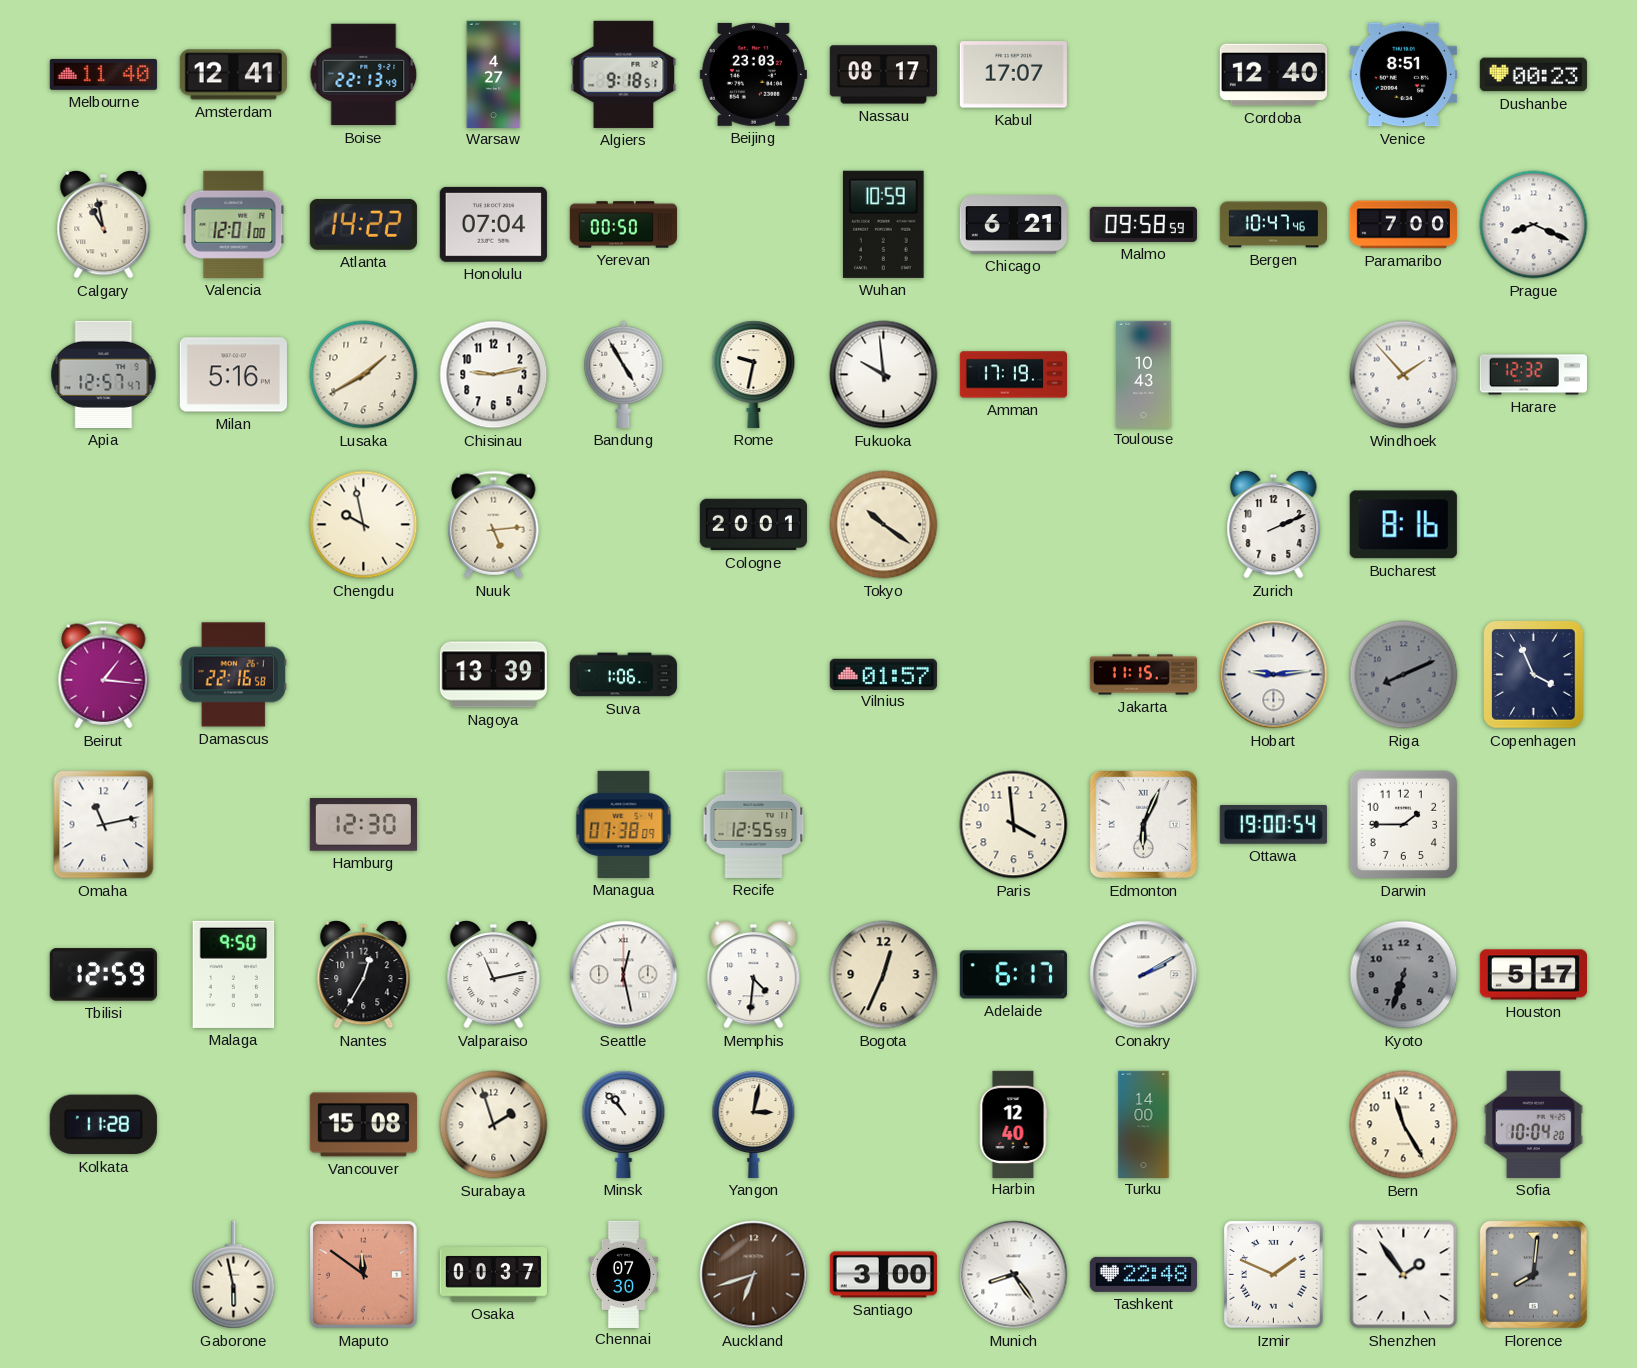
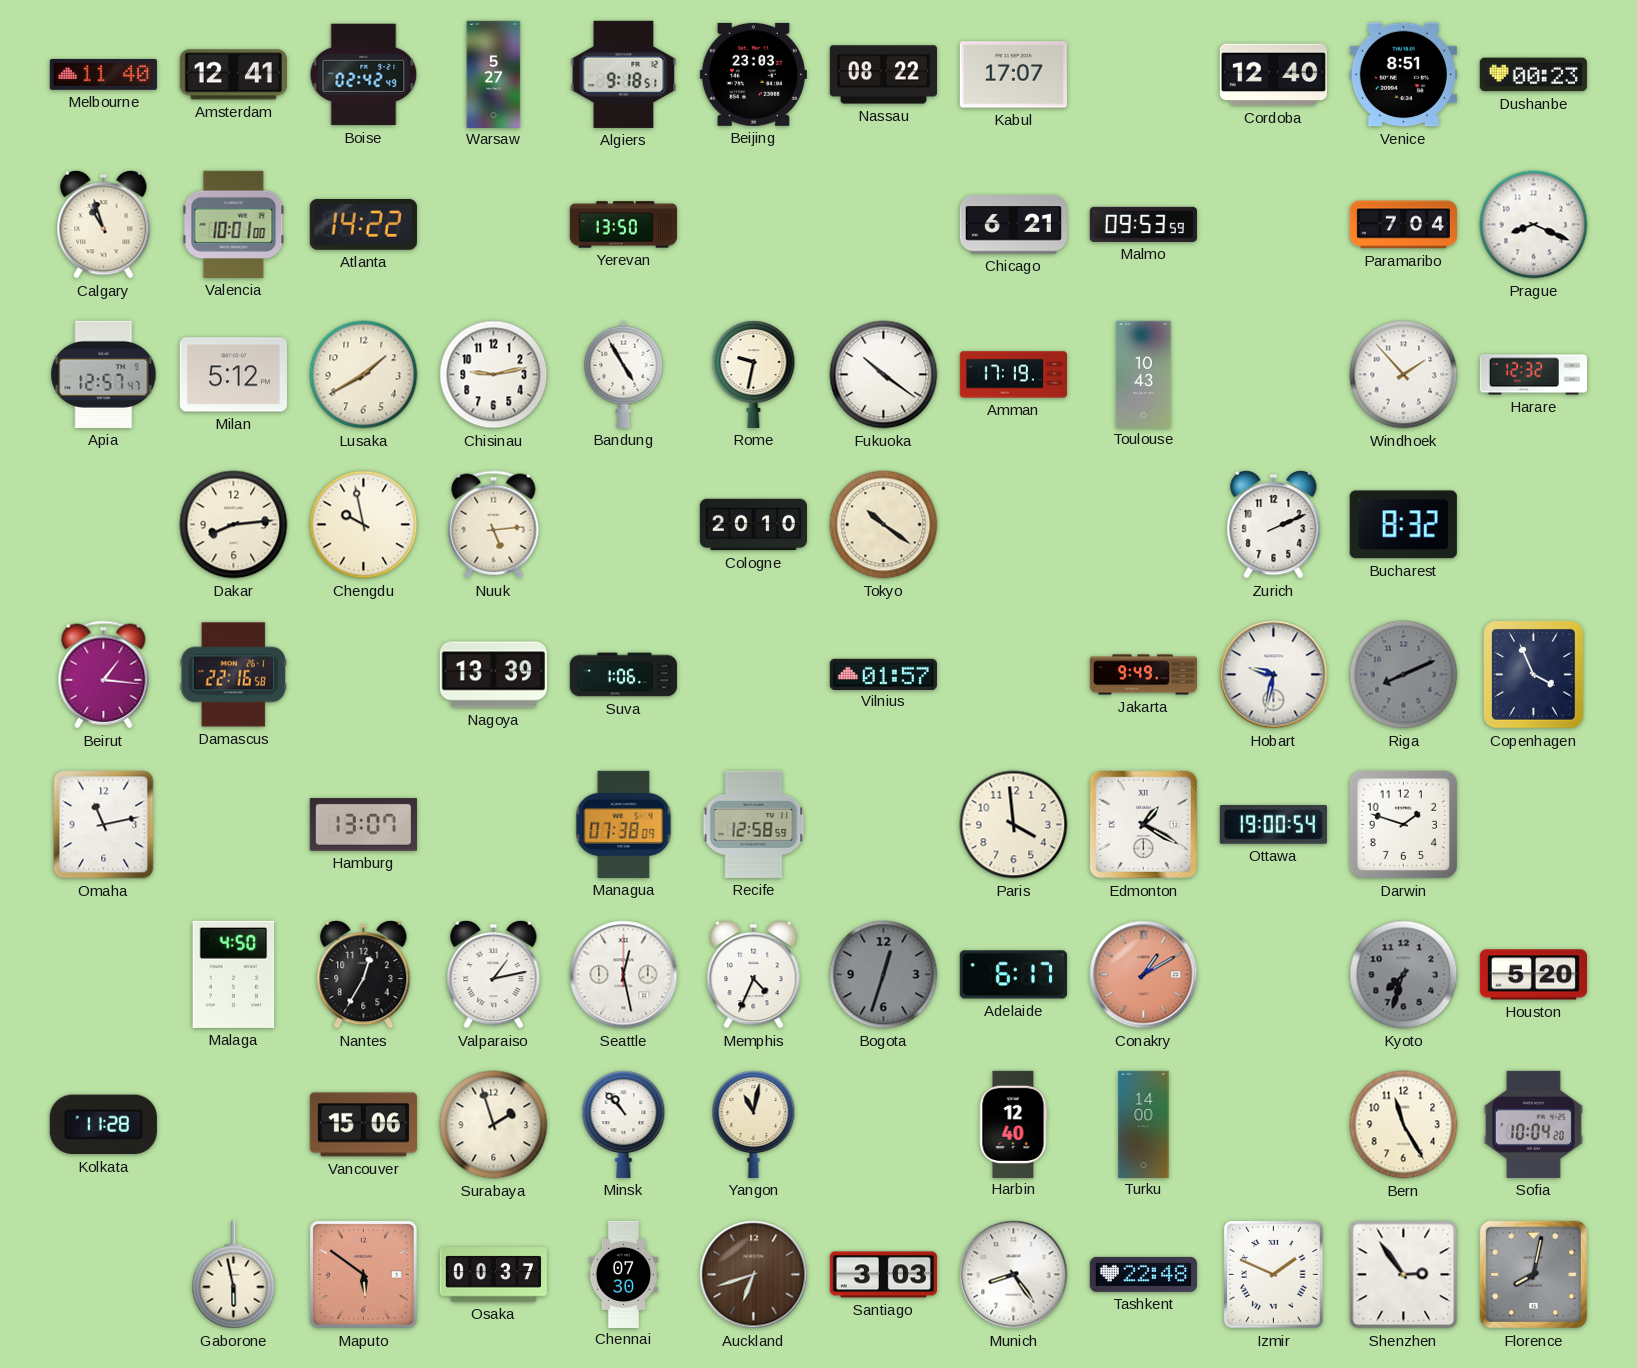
Boise: 22:13 -> 02:42
Warsaw: 4:27 -> 5:27
Nassau: 08:17 -> 08:22
Calgary: 10:58 -> 10:57
Valencia: 12:01 -> 10:01
Honolulu: 07:04 -> none
Yerevan: 00:50 -> 13:50
Wuhan: 10:59 -> none
Malmo: 09:58 -> 09:53
Bergen: 10:47 -> none
Paramaribo: 7:00 -> 7:04
Milan: 5:16 -> 5:12
Fukuoka: 9:59 -> 10:21
Dakar: none -> 8:14
Cologne: 20:01 -> 20:10
Bucharest: 8:16 -> 8:32
Jakarta: 11:15 -> 9:49
Hobart: 9:14 -> 9:32
Hamburg: 12:30 -> 13:07
Recife: 12:55 -> 12:58
Edmonton: 6:04 -> 1:20
Darwin: 1:45 -> 1:48
Tbilisi: 12:59 -> none
Malaga: 9:50 -> 4:50
Valparaiso: 11:13 -> 1:13
Memphis: 4:31 -> 4:34
Bogota: 12:34 -> 12:33
Bogota dial: cream -> grey
Conakry: 2:10 -> 1:10
Conakry dial: white -> salmon
Kyoto: 6:33 -> 7:33
Houston: 5:17 -> 5:20
Vancouver: 15:08 -> 15:06
Yangon: 3:02 -> 11:02
Maputo: 11:51 -> 5:51
Santiago: 3:00 -> 3:03
Shenzhen: 1:54 -> 2:54
Florence: 8:01 -> 8:02
